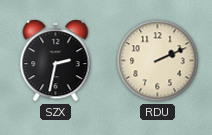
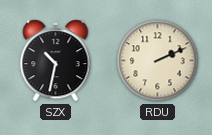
SZX: 2:32 -> 10:32
